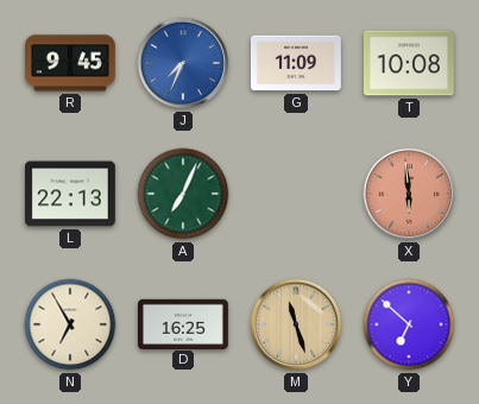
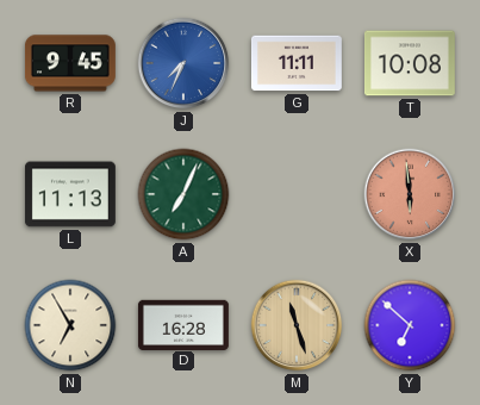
G: 11:09 -> 11:11
L: 22:13 -> 11:13
D: 16:25 -> 16:28
